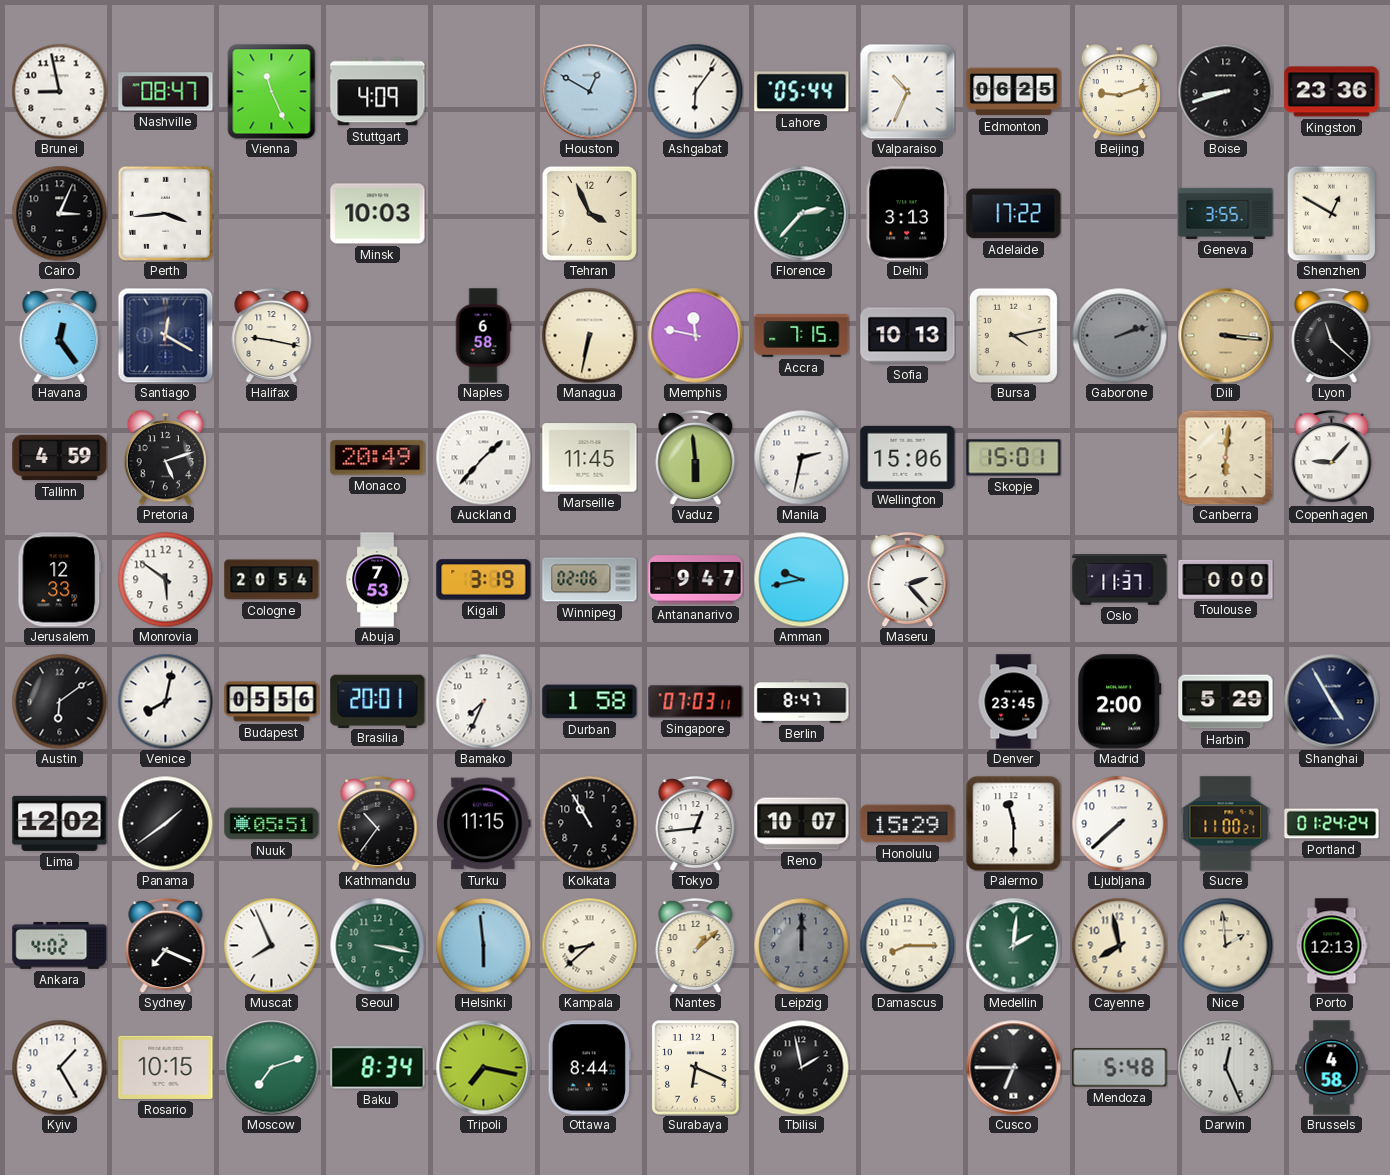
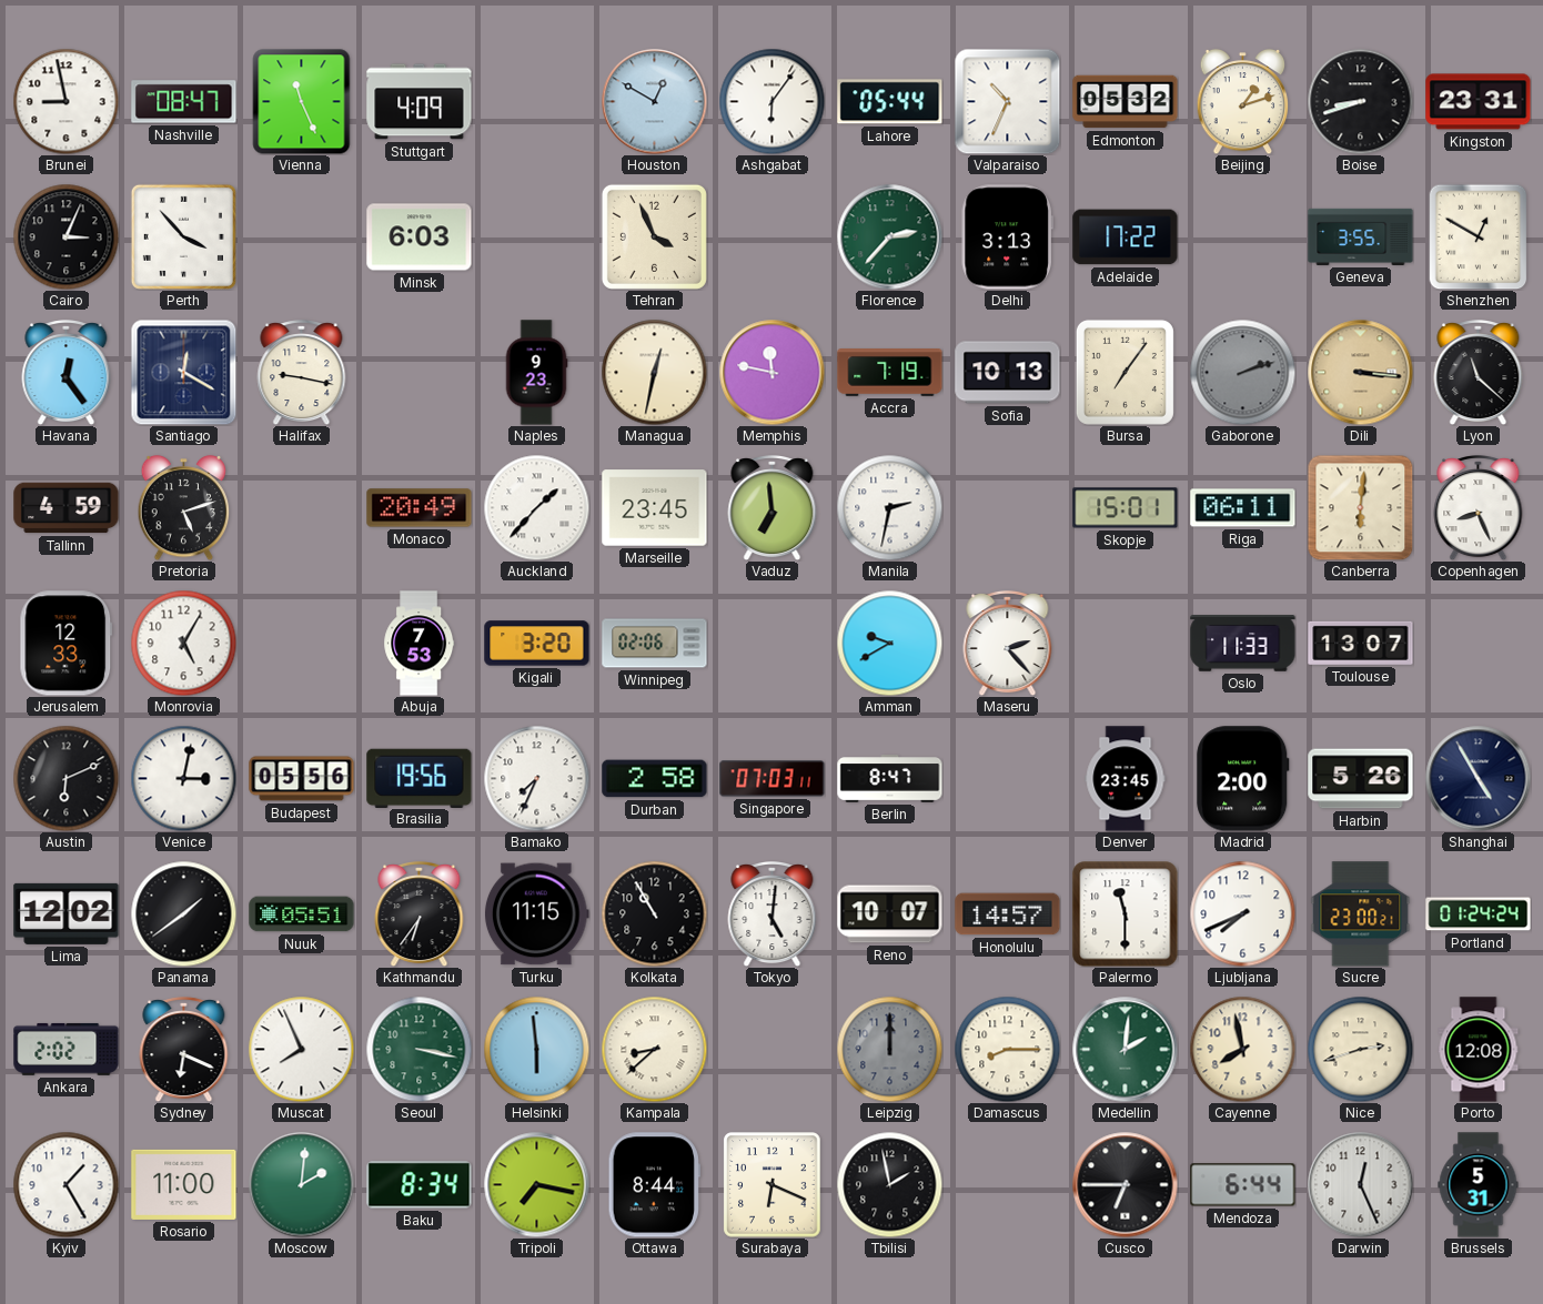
Edmonton: 06:25 -> 05:32
Beijing: 9:12 -> 1:12
Kingston: 23:36 -> 23:31
Perth: 3:44 -> 3:53
Minsk: 10:03 -> 6:03
Naples: 6:58 -> 9:23
Managua: 6:32 -> 12:32
Accra: 7:15 -> 7:19
Bursa: 4:13 -> 7:06
Marseille: 11:45 -> 23:45
Vaduz: 5:59 -> 6:59
Wellington: 15:06 -> none
Riga: none -> 06:11
Copenhagen: 9:07 -> 8:26
Monrovia: 5:51 -> 5:05
Cologne: 20:54 -> none
Kigali: 3:19 -> 3:20
Antananarivo: 9:47 -> none
Amman: 9:43 -> 9:40
Oslo: 11:37 -> 11:33
Toulouse: 0:00 -> 13:07
Austin: 6:09 -> 6:11
Venice: 8:02 -> 3:02
Brasilia: 20:01 -> 19:56
Durban: 1:58 -> 2:58
Harbin: 5:29 -> 5:26
Kathmandu: 10:36 -> 6:36
Tokyo: 12:44 -> 5:01
Honolulu: 15:29 -> 14:57
Ljubljana: 7:38 -> 7:41
Sucre: 11:00 -> 23:00
Ankara: 4:02 -> 2:02
Sydney: 7:19 -> 6:19
Nantes: 1:08 -> none
Nice: 1:59 -> 2:42
Porto: 12:13 -> 12:08
Rosario: 10:15 -> 11:00
Moscow: 7:12 -> 2:01
Mendoza: 5:48 -> 6:44
Brussels: 4:58 -> 5:31
